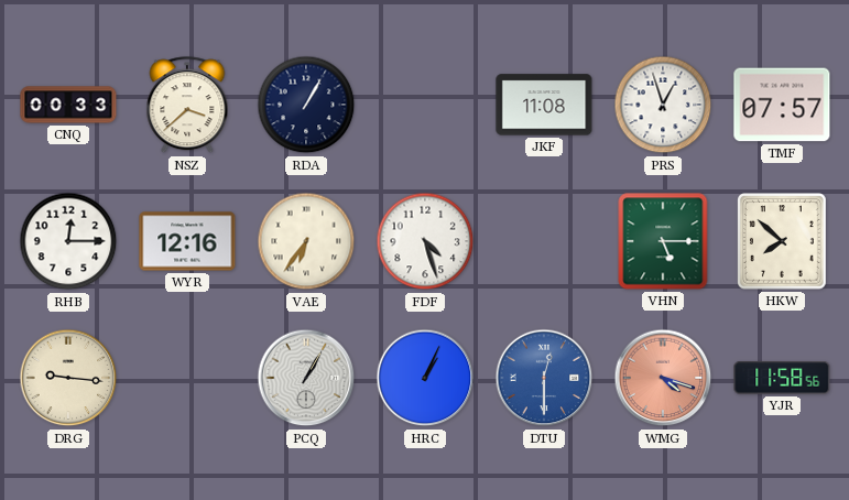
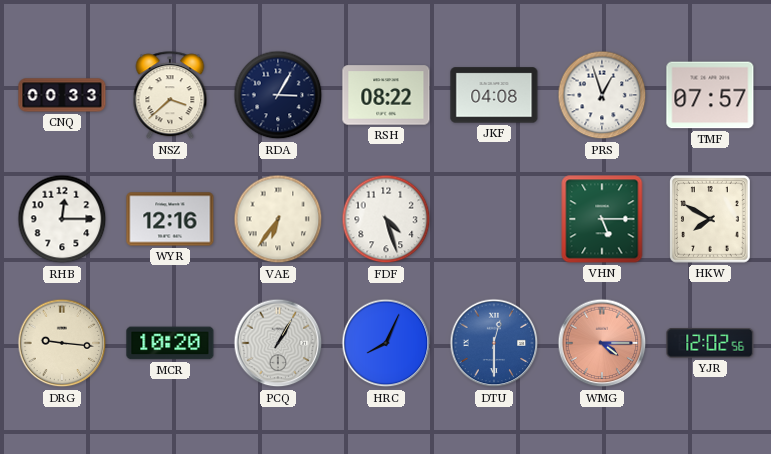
RDA: 1:05 -> 3:05
RSH: none -> 08:22
JKF: 11:08 -> 04:08
HKW: 7:52 -> 7:50
MCR: none -> 10:20
HRC: 1:04 -> 8:04
WMG: 4:18 -> 4:15
YJR: 11:58 -> 12:02
